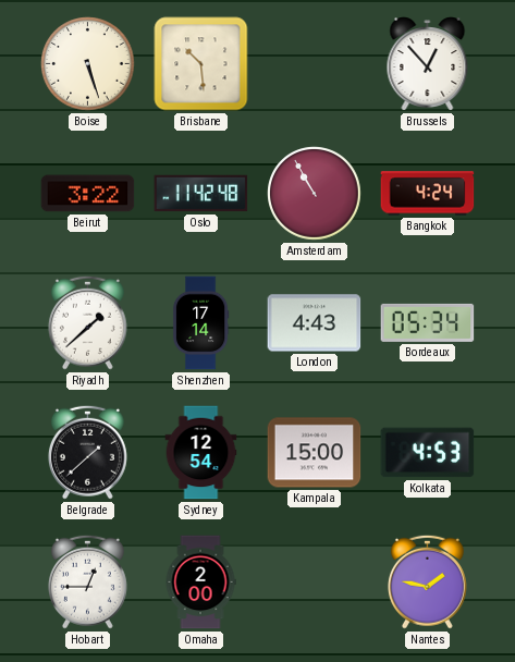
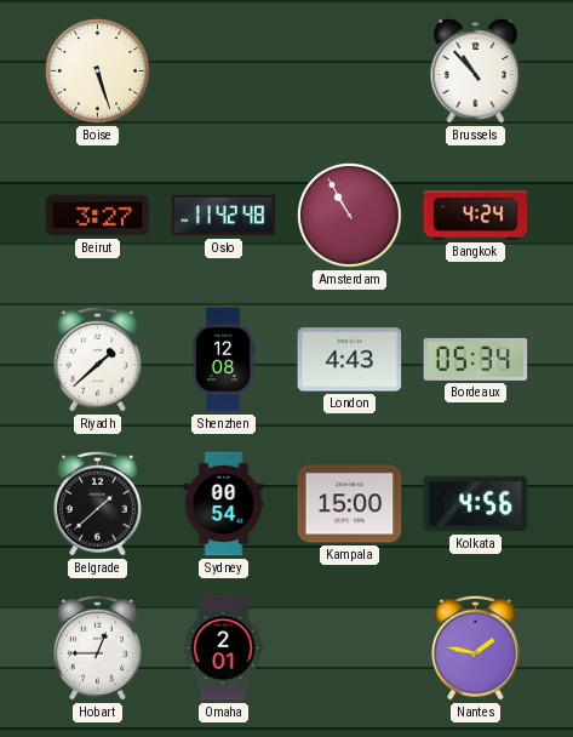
Brisbane: 10:29 -> none
Brussels: 12:53 -> 10:53
Beirut: 3:22 -> 3:27
Shenzhen: 17:14 -> 12:08
Sydney: 12:54 -> 00:54
Kolkata: 4:53 -> 4:56
Omaha: 2:00 -> 2:01
